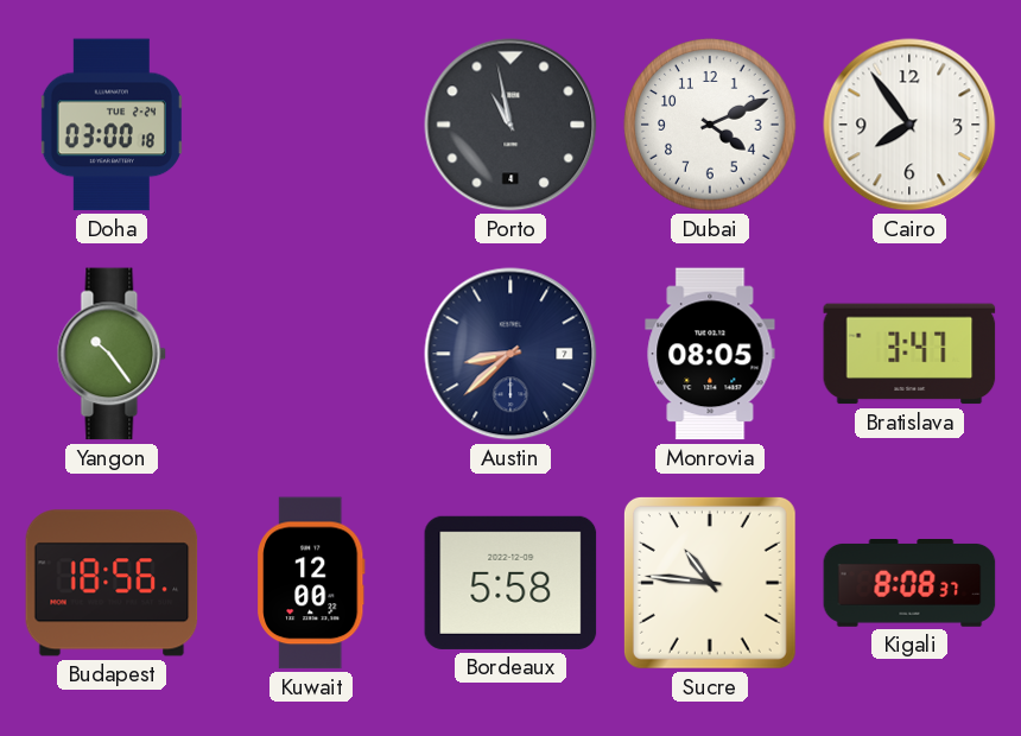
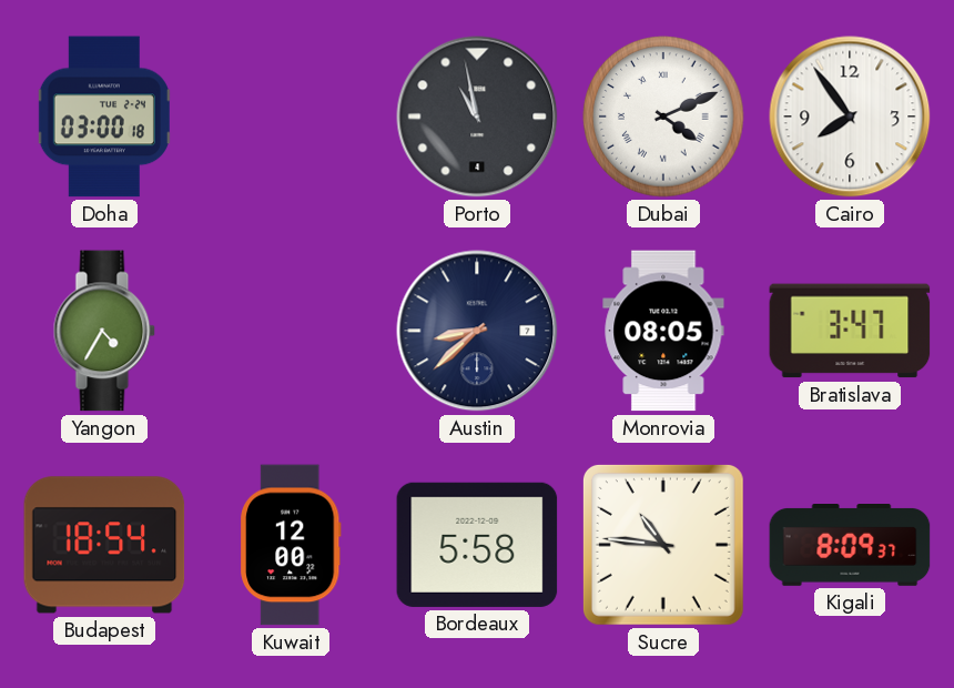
Dubai numerals: Arabic -> Roman
Yangon: 10:24 -> 4:35
Budapest: 18:56 -> 18:54
Kigali: 8:08 -> 8:09
